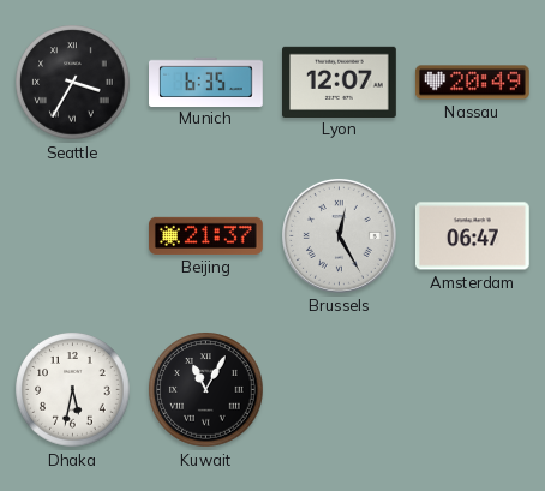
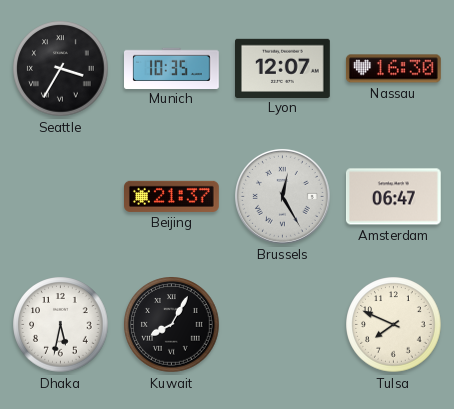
Munich: 6:35 -> 10:35
Nassau: 20:49 -> 16:30
Kuwait: 11:05 -> 8:05
Tulsa: none -> 7:49
